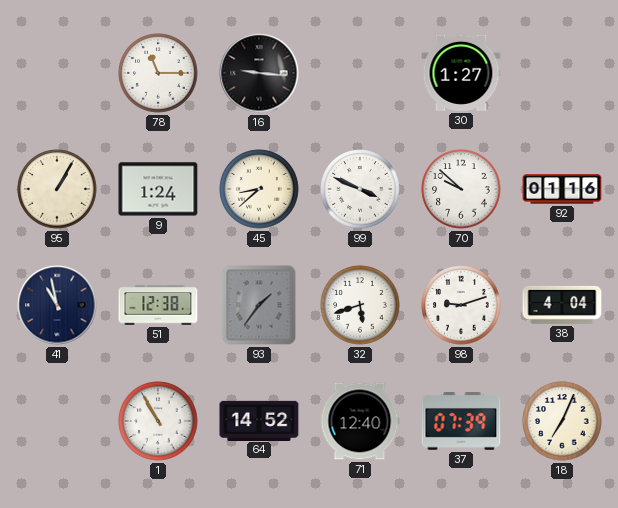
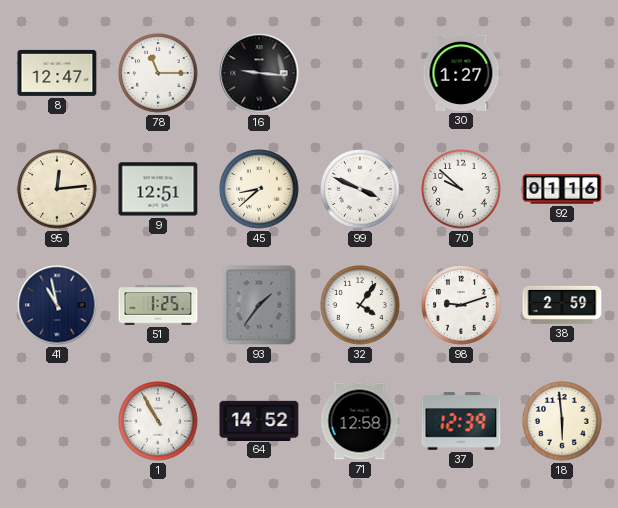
8: none -> 12:47
95: 1:05 -> 12:14
9: 1:24 -> 12:51
51: 12:38 -> 1:25
32: 5:42 -> 4:06
38: 4:04 -> 2:59
71: 12:40 -> 12:58
37: 07:39 -> 12:39
18: 7:04 -> 5:59
